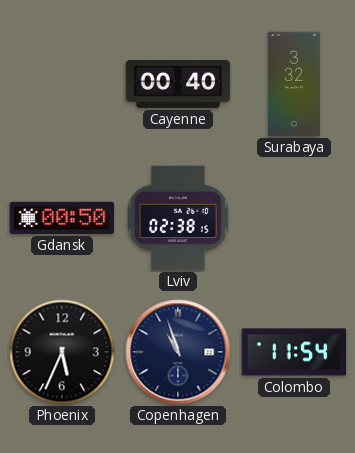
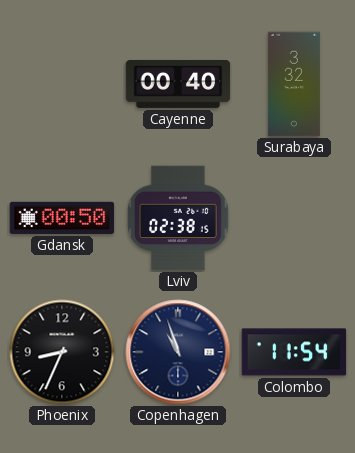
Phoenix: 5:34 -> 8:34
